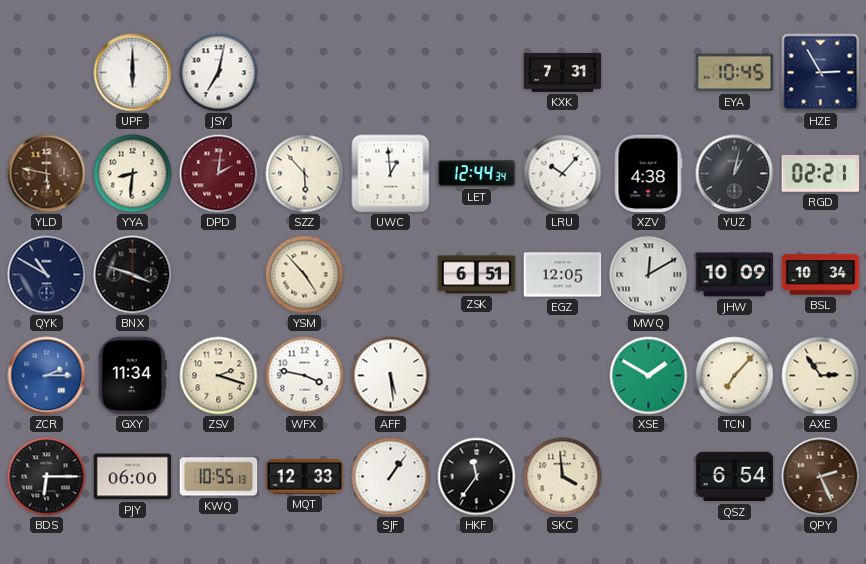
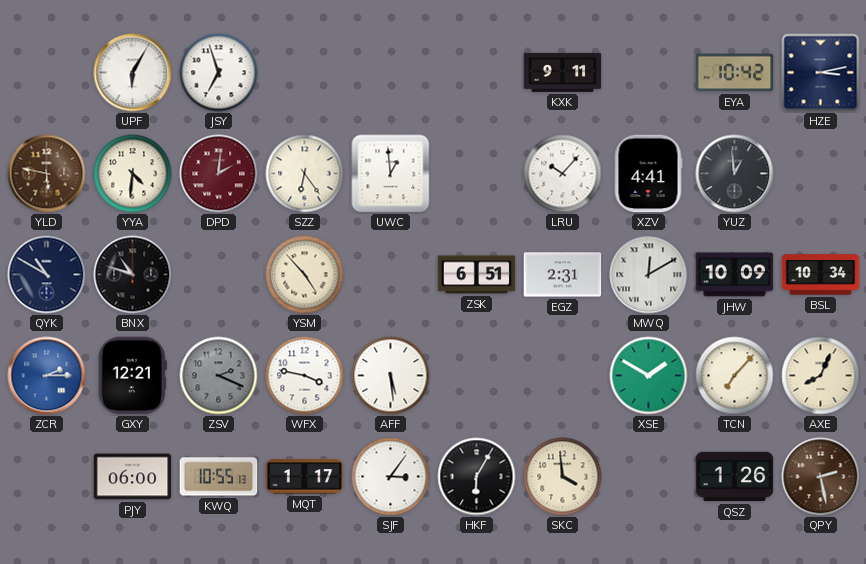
UPF: 6:00 -> 6:05
JSY: 7:02 -> 6:57
KXK: 7:31 -> 9:11
EYA: 10:45 -> 10:42
HZE: 2:55 -> 3:13
YYA: 8:31 -> 4:31
SZZ: 5:53 -> 6:24
LET: 12:44 -> none
XZV: 4:38 -> 4:41
YUZ: 1:02 -> 12:59
RGD: 02:21 -> none
BNX: 3:48 -> 10:48
EGZ: 12:05 -> 2:31
GXY: 11:34 -> 12:21
ZSV: 2:18 -> 2:19
ZSV dial: cream -> grey
AXE: 2:54 -> 8:04
BDS: 6:15 -> none
MQT: 12:33 -> 1:17
SJF: 1:06 -> 3:06
HKF: 11:36 -> 6:05
QSZ: 6:54 -> 1:26
QPY: 2:26 -> 2:28
